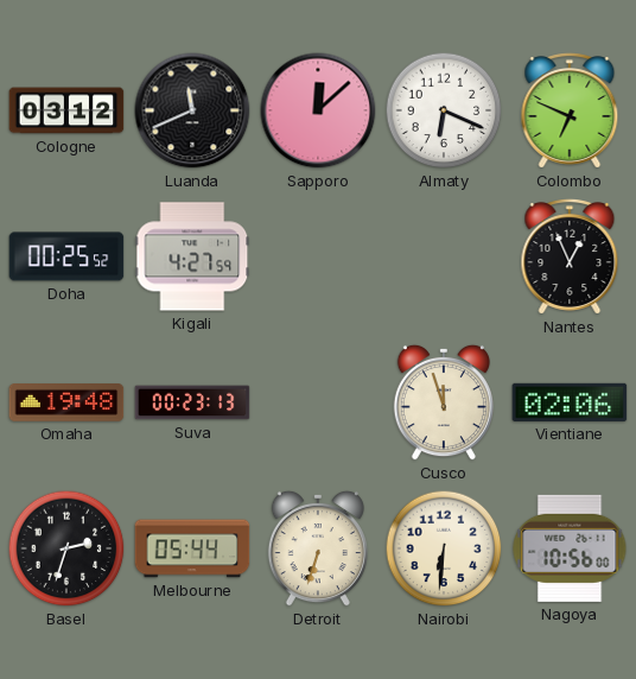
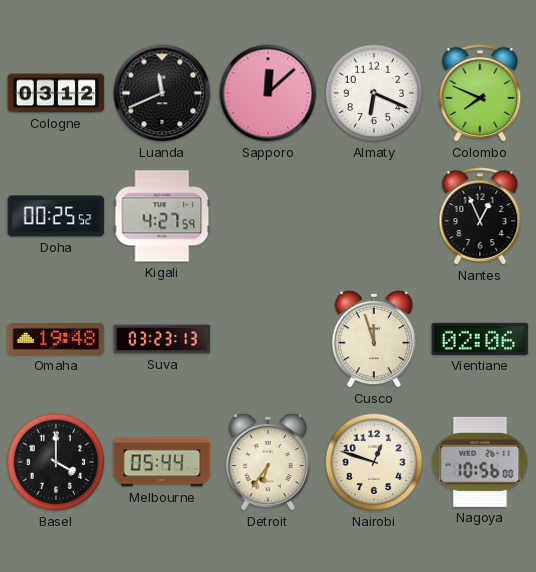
Colombo: 6:49 -> 7:49
Suva: 00:23 -> 03:23
Basel: 2:33 -> 4:00
Detroit: 6:33 -> 6:36
Nairobi: 6:31 -> 12:48
